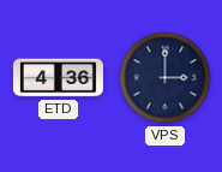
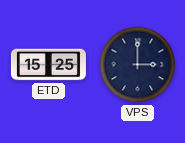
ETD: 4:36 -> 15:25
